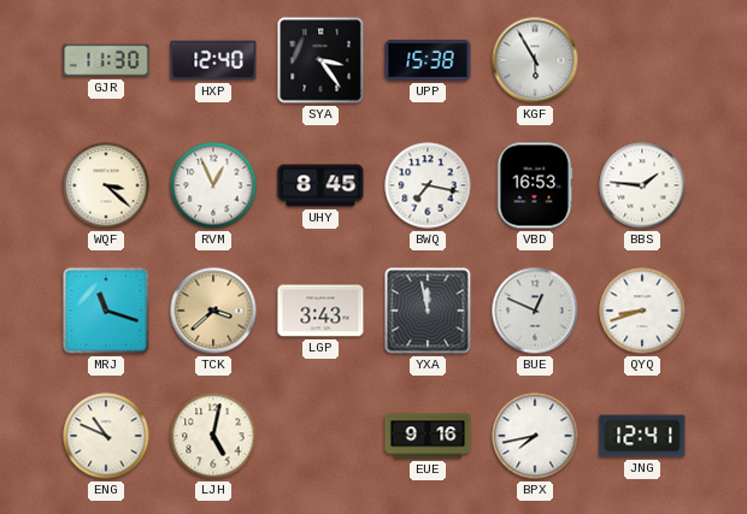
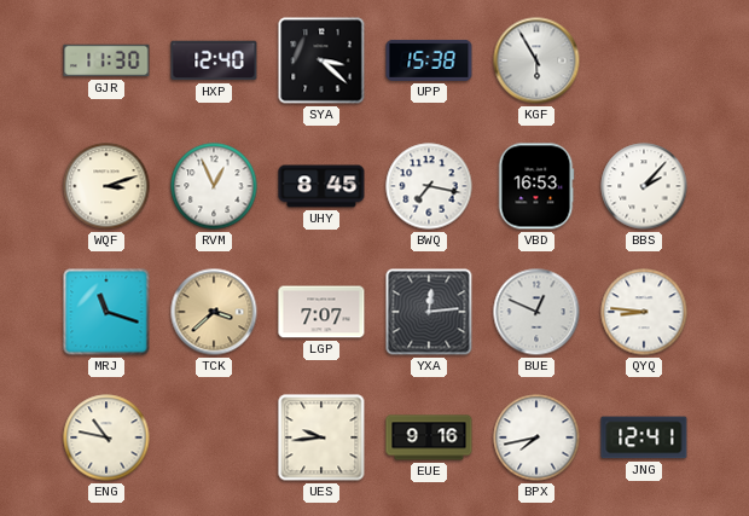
SYA: 3:24 -> 3:22
WQF: 3:22 -> 3:12
BBS: 1:46 -> 2:07
LGP: 3:43 -> 7:07
YXA: 11:58 -> 12:14
QYQ: 8:42 -> 8:46
ENG: 10:49 -> 10:47
LJH: 5:02 -> none
UES: none -> 9:44
